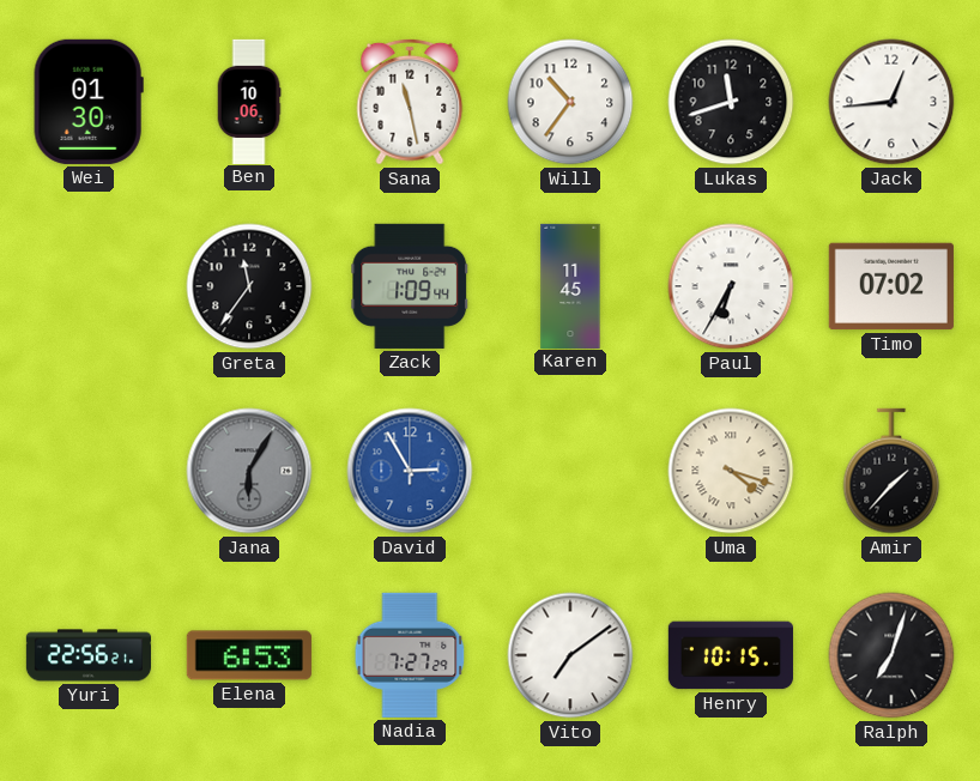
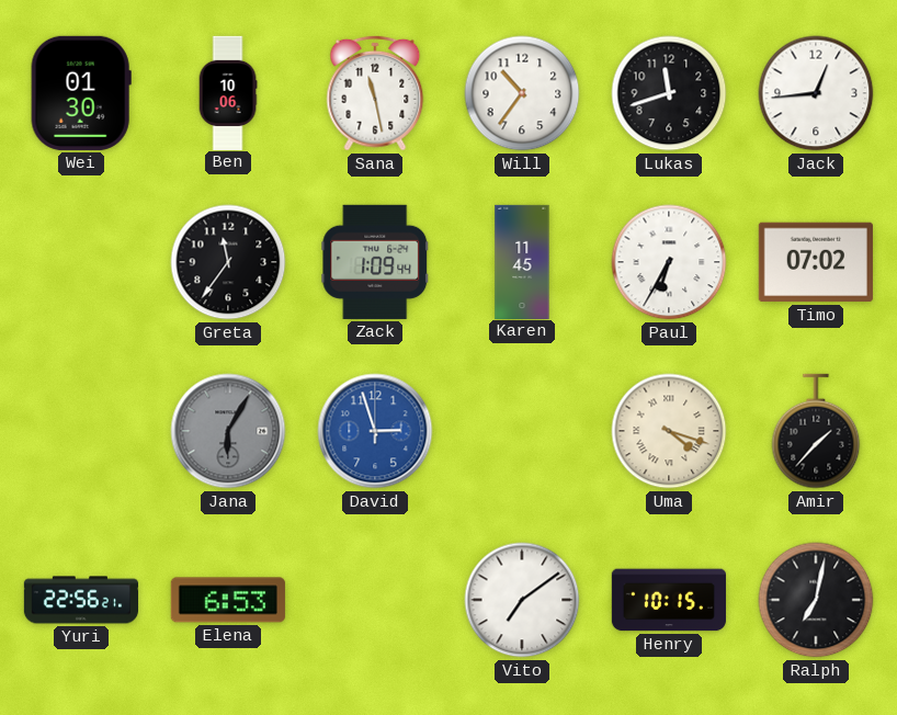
David: 2:55 -> 2:57
Nadia: 7:27 -> none
Ralph: 7:03 -> 7:02
